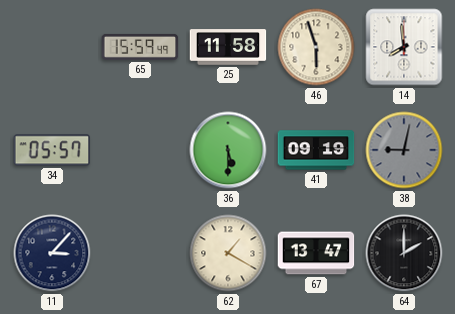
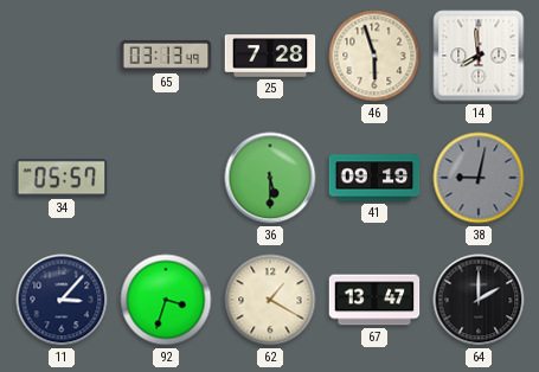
65: 15:59 -> 03:13
25: 11:58 -> 7:28
92: none -> 3:33
